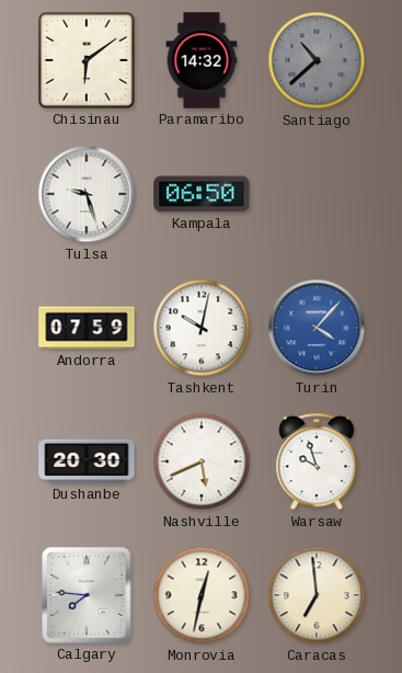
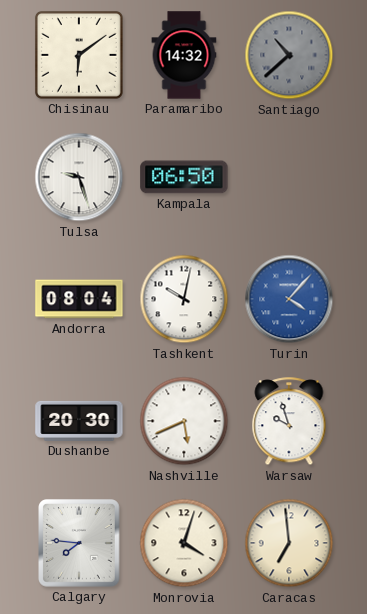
Andorra: 07:59 -> 08:04
Monrovia: 12:32 -> 4:03
